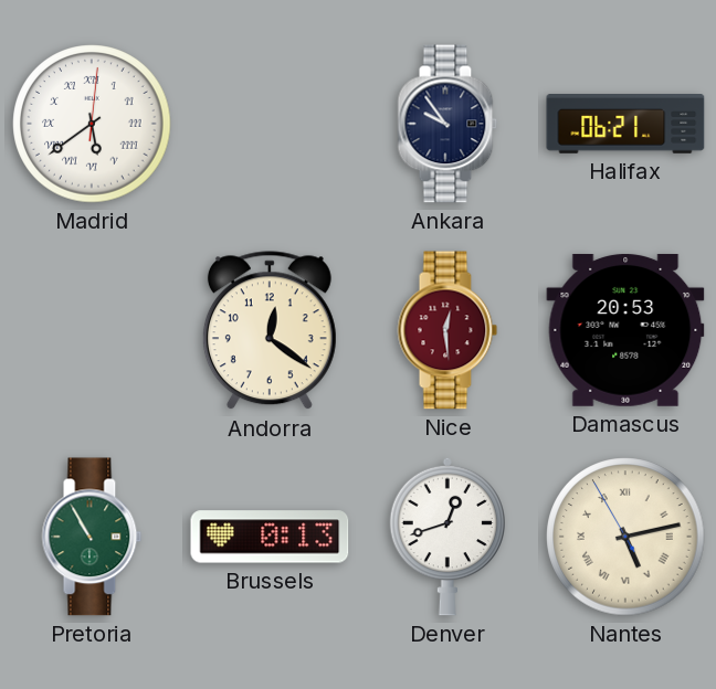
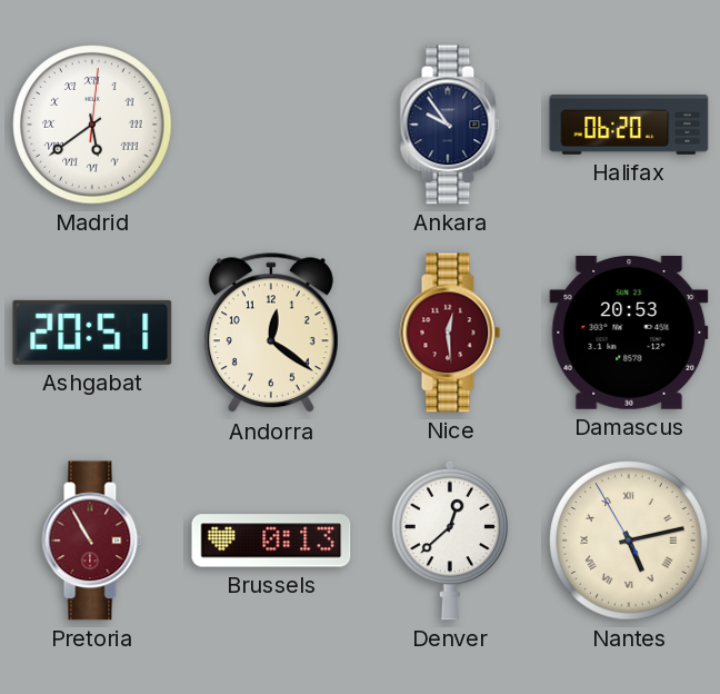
Halifax: 06:21 -> 06:20
Ashgabat: none -> 20:51
Pretoria dial: green -> burgundy
Denver: 12:42 -> 12:38
